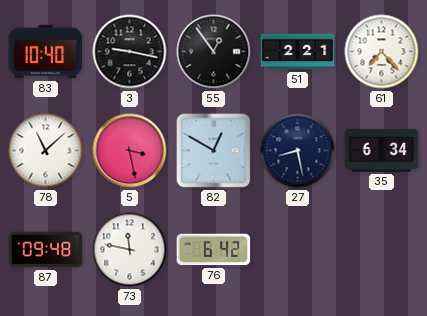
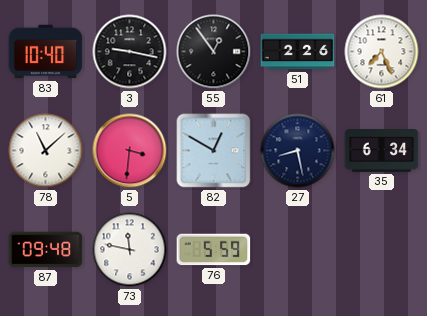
51: 2:21 -> 2:26
61: 7:23 -> 7:26
5: 3:28 -> 3:31
76: 6:42 -> 5:59
